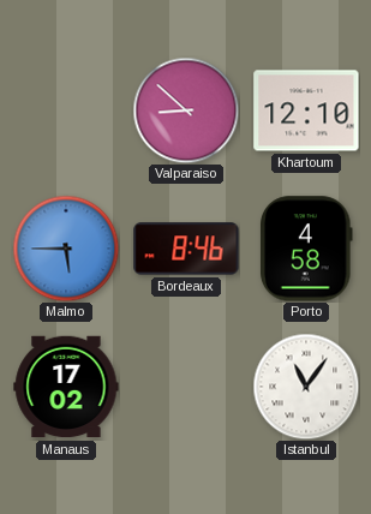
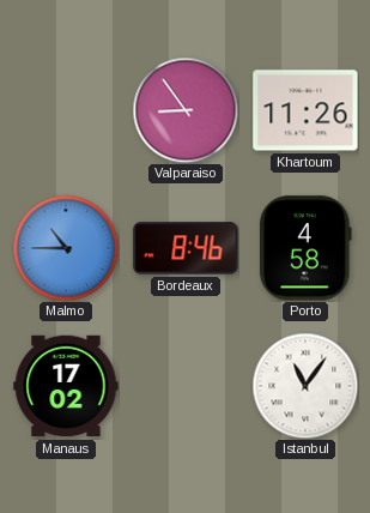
Valparaiso: 8:52 -> 8:54
Khartoum: 12:10 -> 11:26
Malmo: 5:45 -> 10:45
